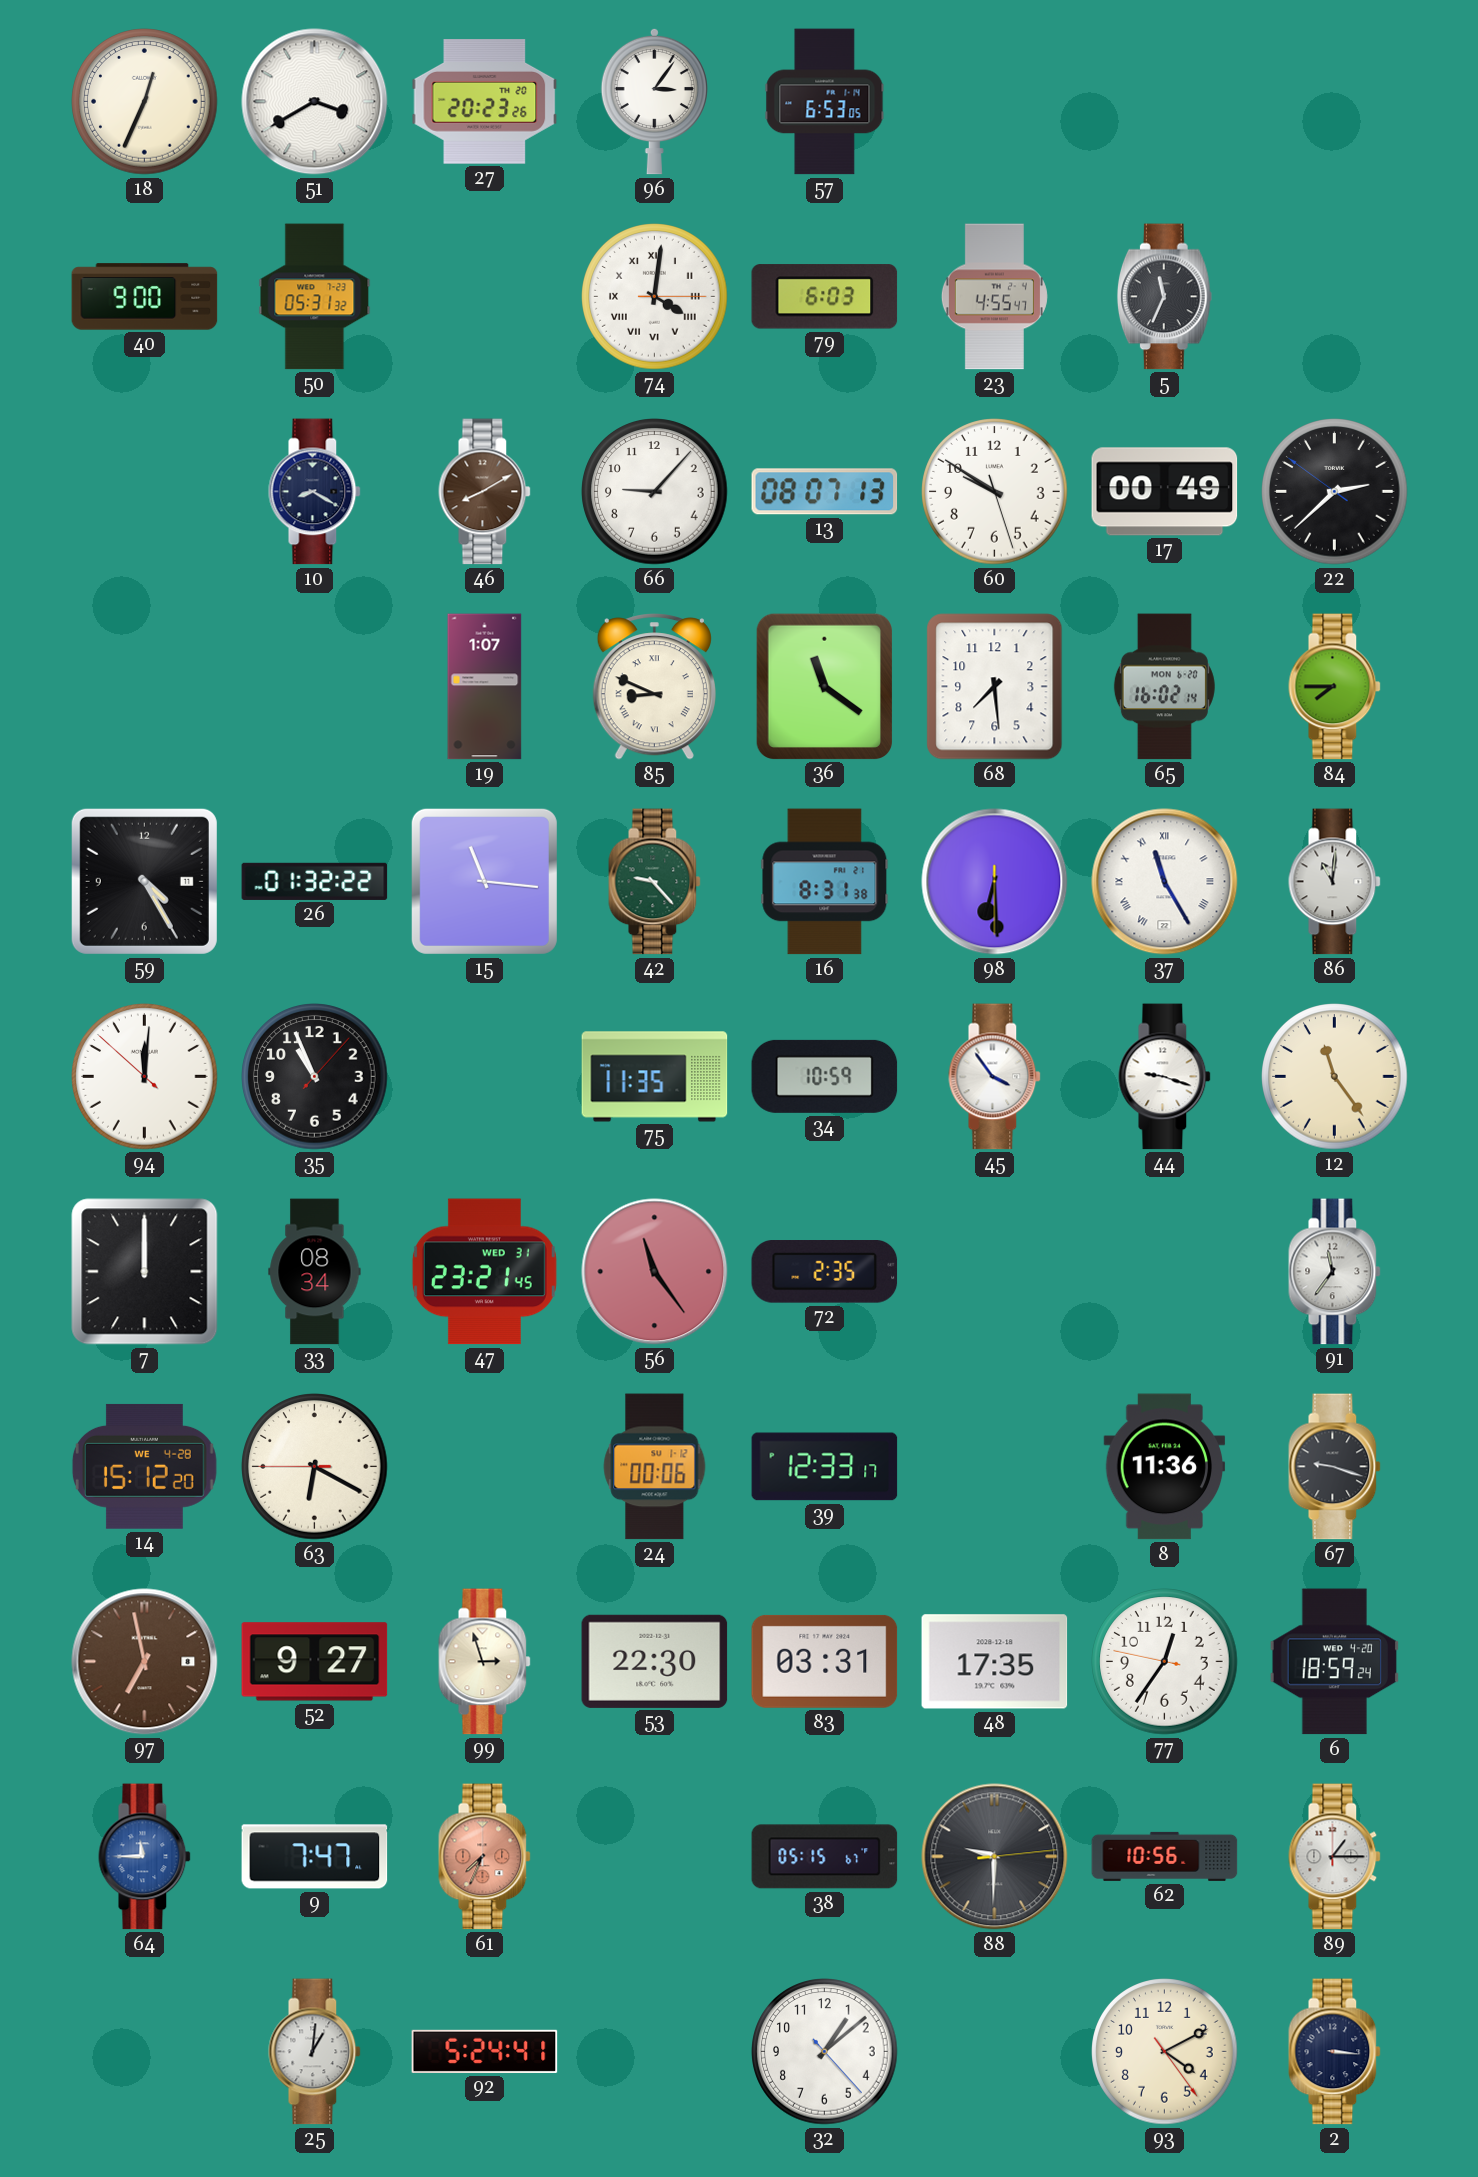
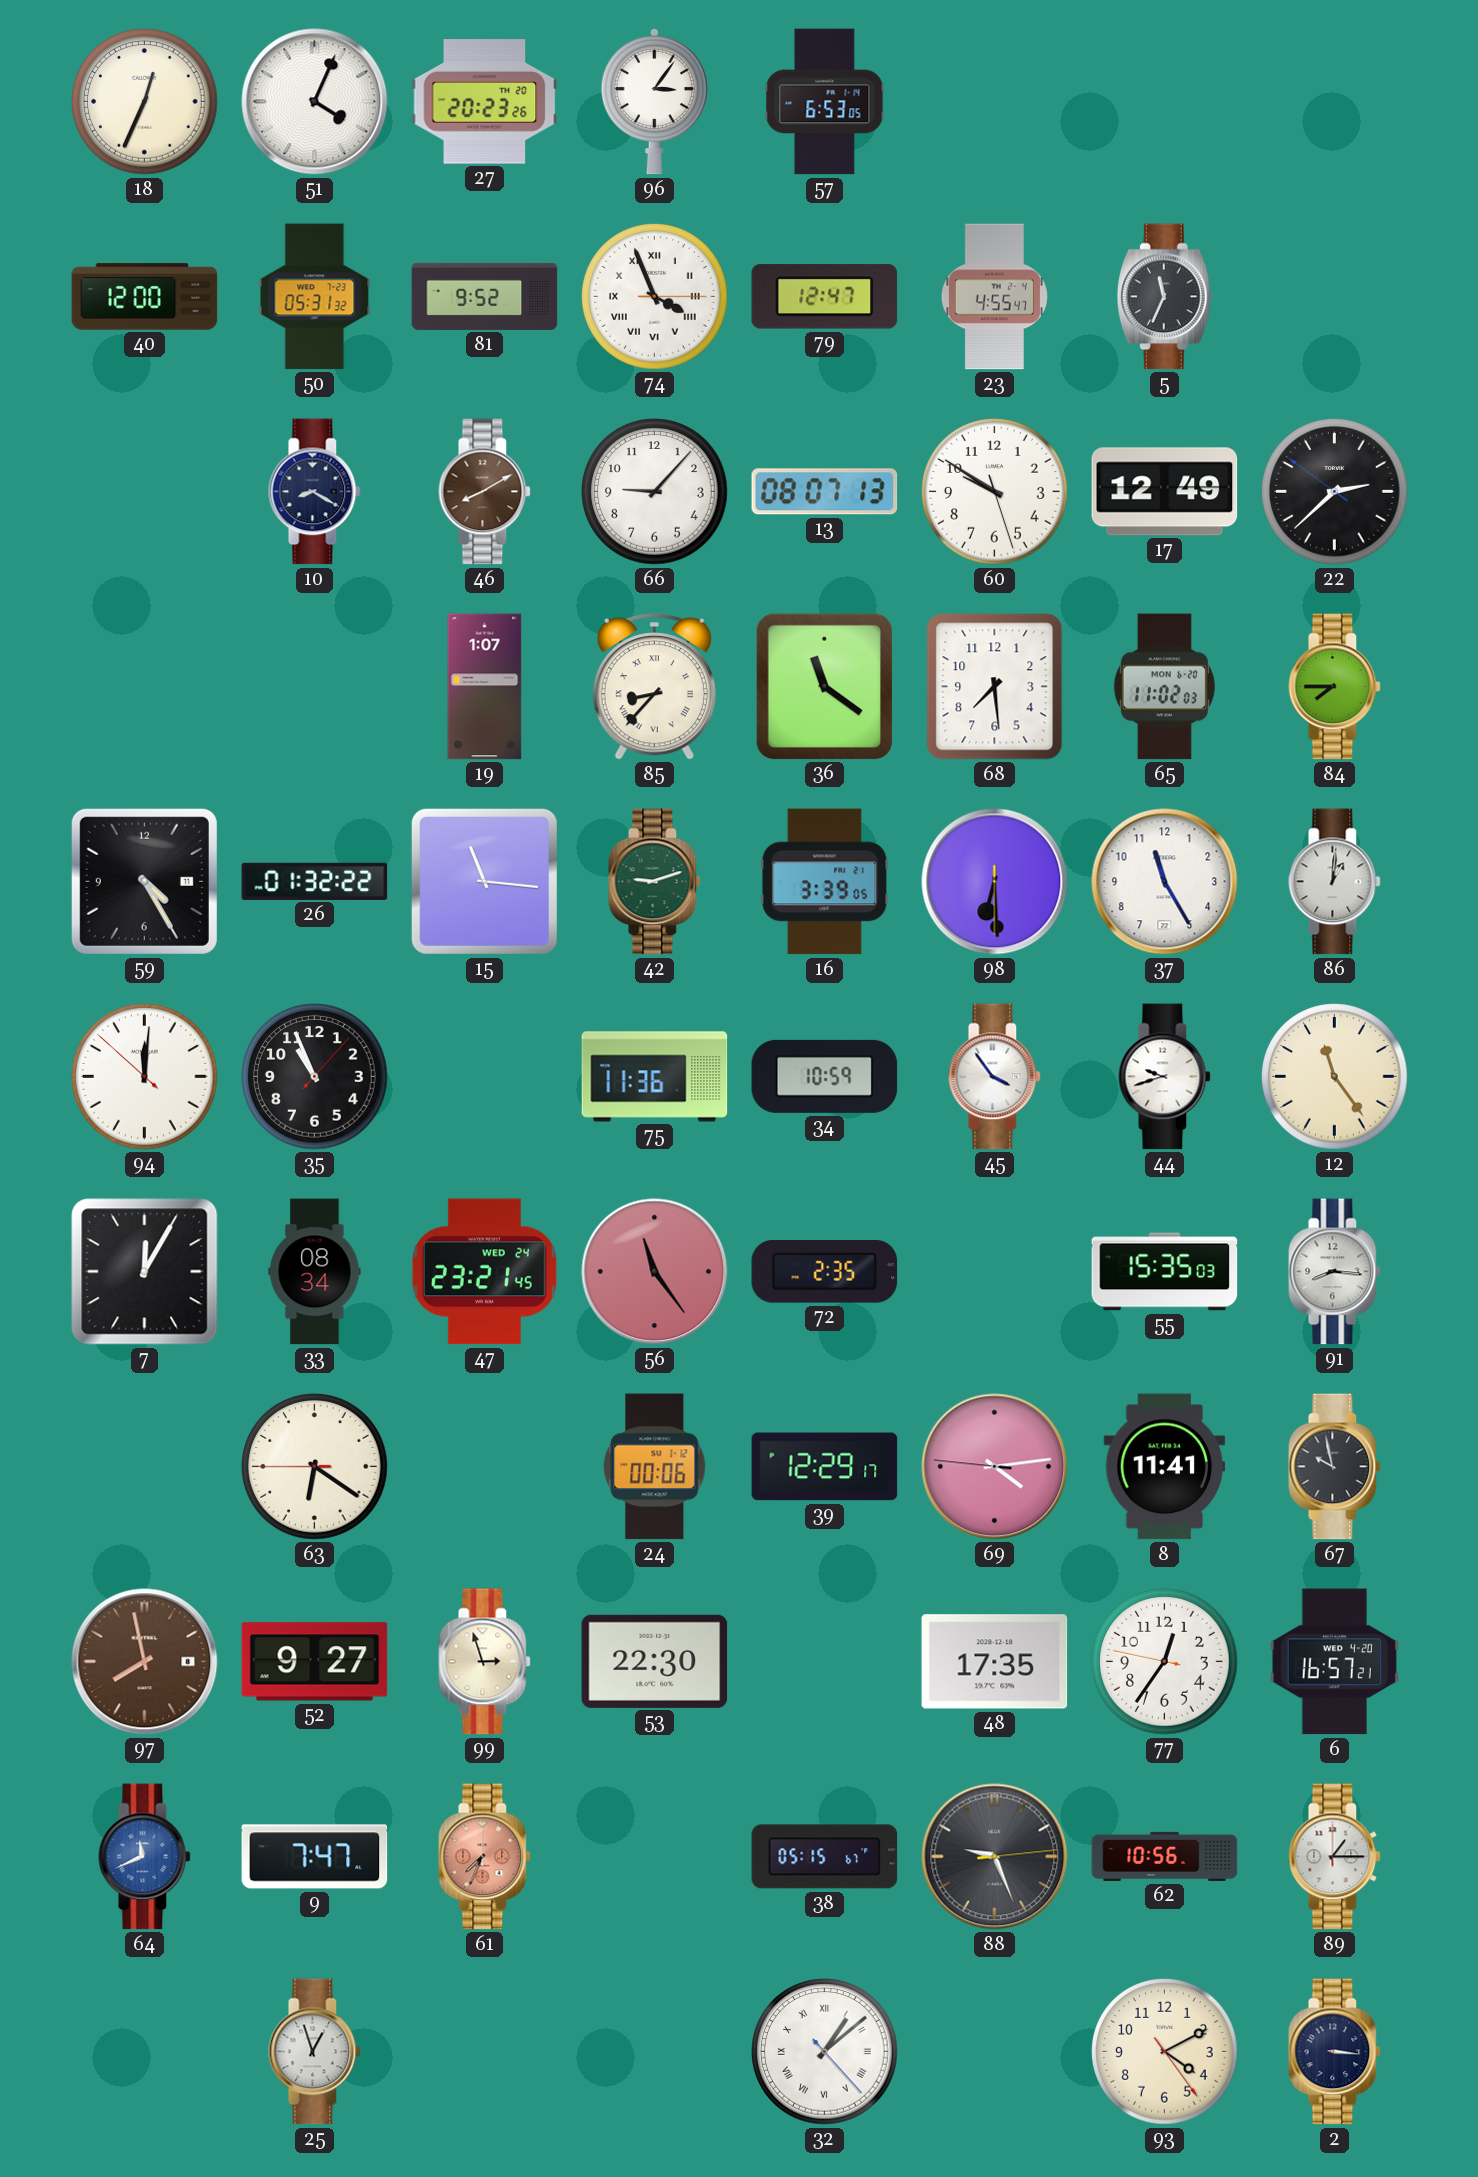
51: 3:40 -> 4:04
40: 9:00 -> 12:00
81: none -> 9:52
74: 4:01 -> 3:56
79: 6:03 -> 12:47
17: 00:49 -> 12:49
85: 8:49 -> 8:37
65: 16:02 -> 11:02
42: 9:23 -> 9:12
16: 8:31 -> 3:39
37 numerals: Roman -> Arabic
86: 11:01 -> 1:01
75: 11:35 -> 11:36
44: 9:18 -> 9:42
7: 12:00 -> 12:05
47 date: WED 31 -> WED 24
55: none -> 15:35
91: 11:36 -> 8:16
14: 15:12 -> none
63: 6:19 -> 6:20
39: 12:33 -> 12:29
69: none -> 4:13
8: 11:36 -> 11:41
67: 9:18 -> 9:58
97: 6:58 -> 7:58
83: 03:31 -> none
6: 18:59 -> 16:57
64: 11:45 -> 11:41
88: 9:30 -> 9:26
25: 1:01 -> 12:57
92: 5:24 -> none
32 numerals: Arabic -> Roman
